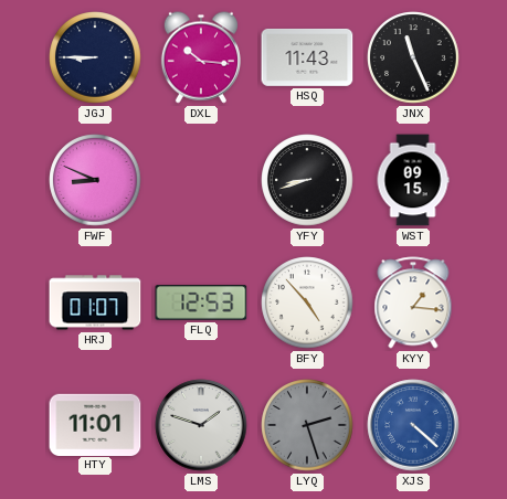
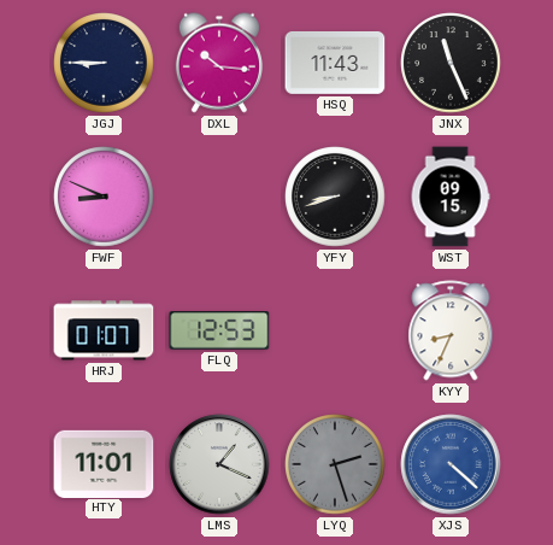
BFY: 4:53 -> none
KYY: 1:16 -> 8:34
LMS: 1:48 -> 1:19
